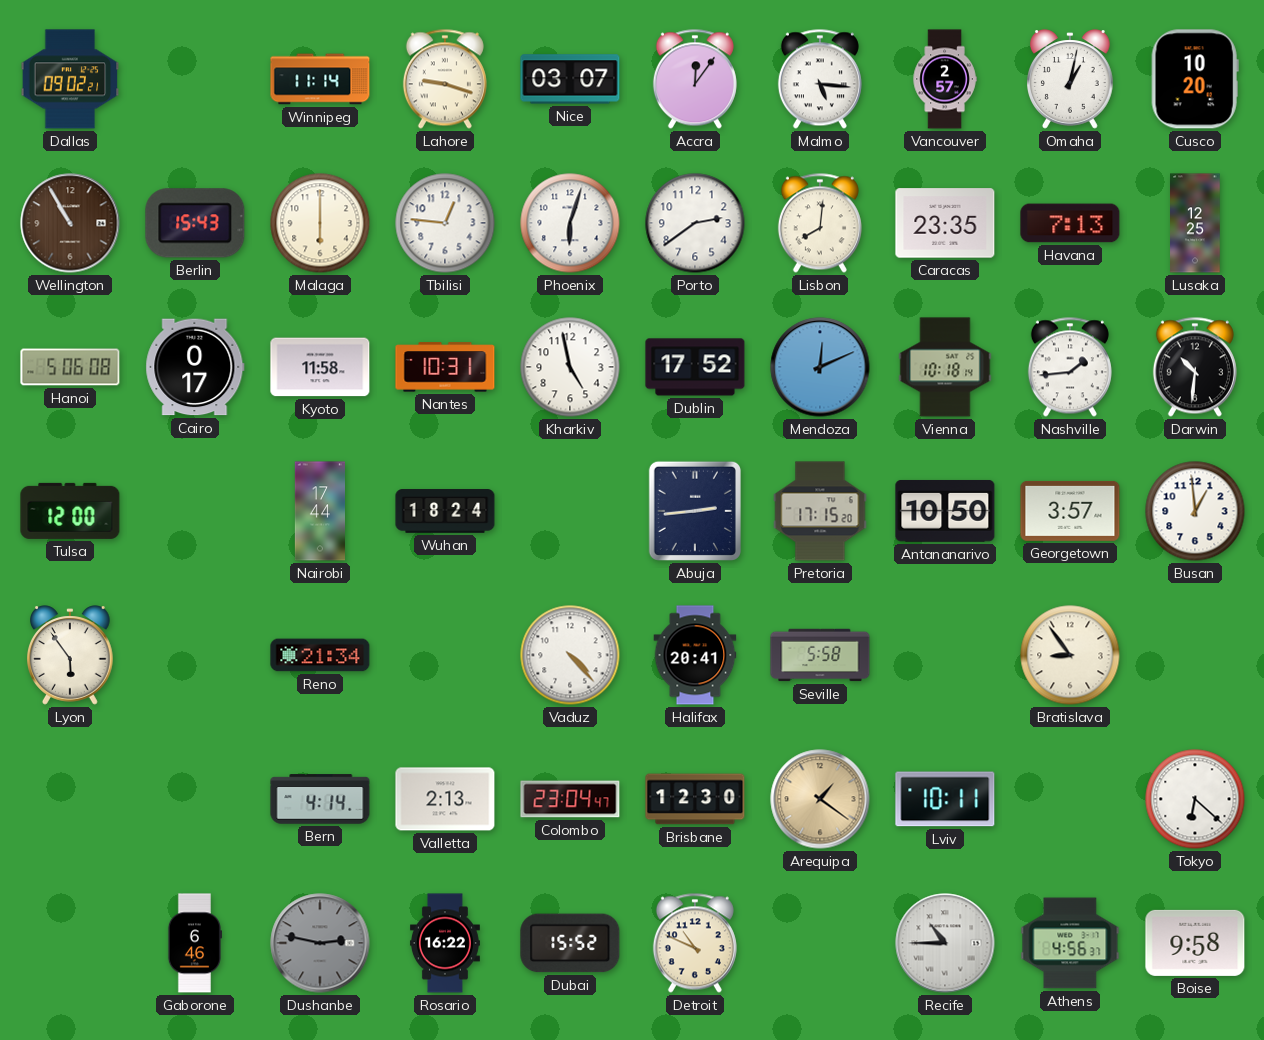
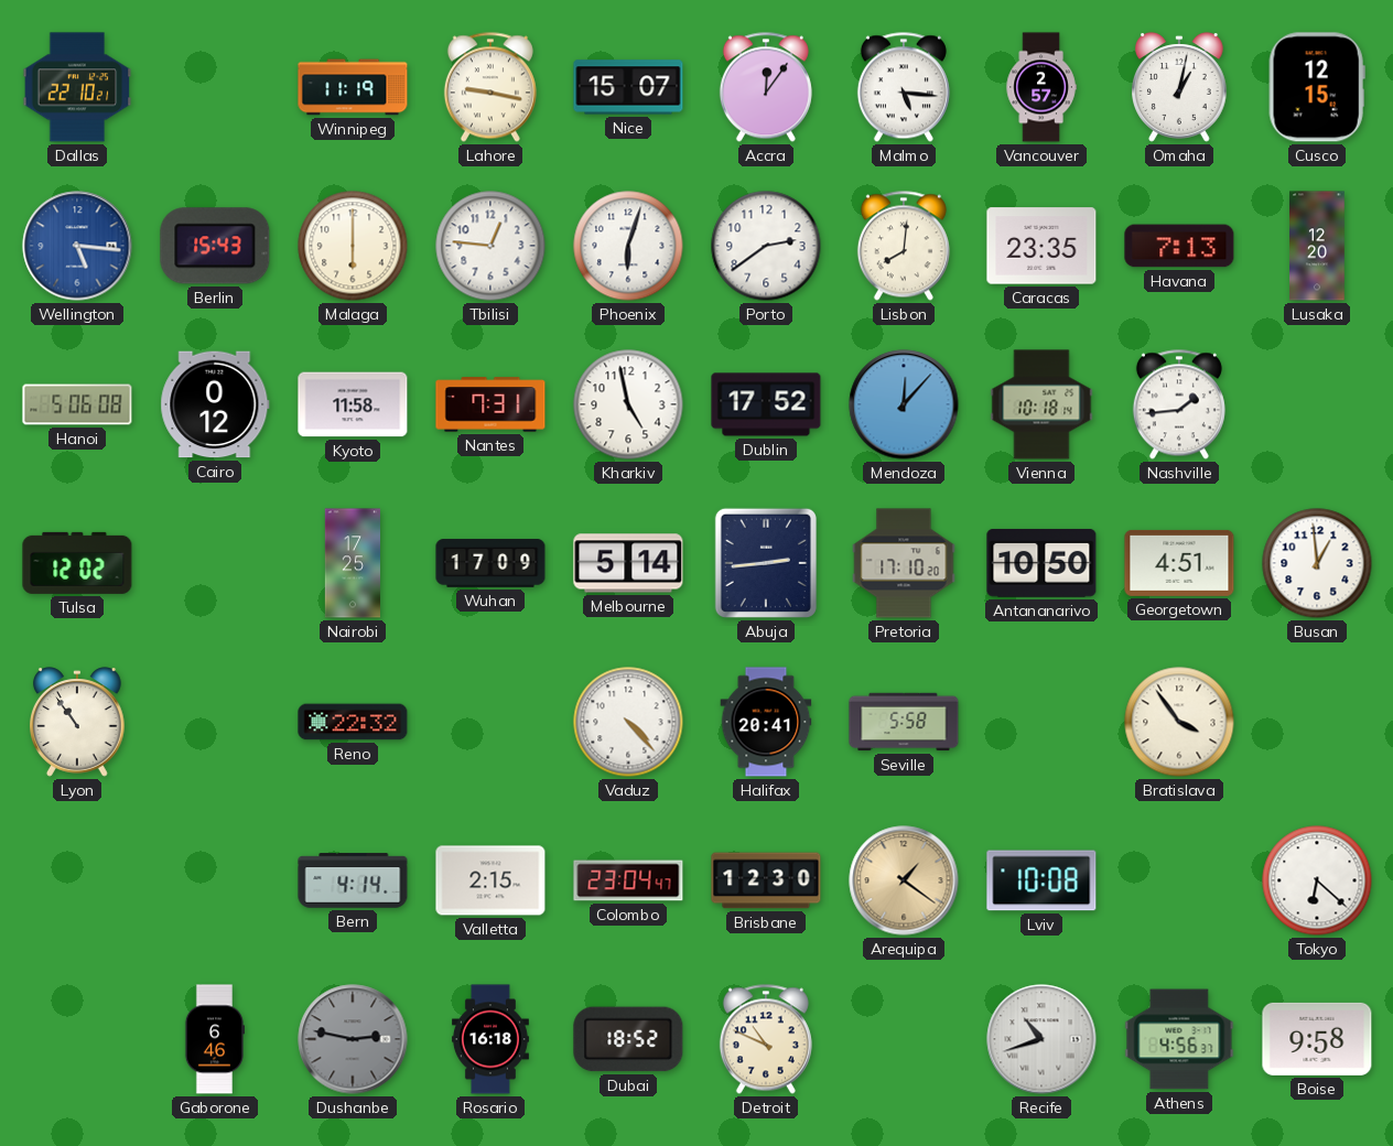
Dallas: 09:02 -> 22:10
Winnipeg: 11:14 -> 11:19
Lahore: 9:18 -> 9:17
Nice: 03:07 -> 15:07
Cusco: 10:20 -> 12:15
Wellington: 10:55 -> 5:16
Wellington dial: brown -> blue
Lusaka: 12:25 -> 12:20
Cairo: 0:17 -> 0:12
Nantes: 10:31 -> 7:31
Mendoza: 12:11 -> 12:07
Darwin: 10:31 -> none
Tulsa: 12:00 -> 12:02
Nairobi: 17:44 -> 17:25
Wuhan: 18:24 -> 17:09
Melbourne: none -> 5:14
Pretoria: 17:15 -> 17:10
Georgetown: 3:57 -> 4:51
Lyon: 5:54 -> 10:54
Reno: 21:34 -> 22:32
Bratislava: 8:54 -> 3:54
Valletta: 2:13 -> 2:15
Lviv: 10:11 -> 10:08
Rosario: 16:22 -> 16:18
Dubai: 15:52 -> 18:52
Recife: 10:45 -> 10:42
